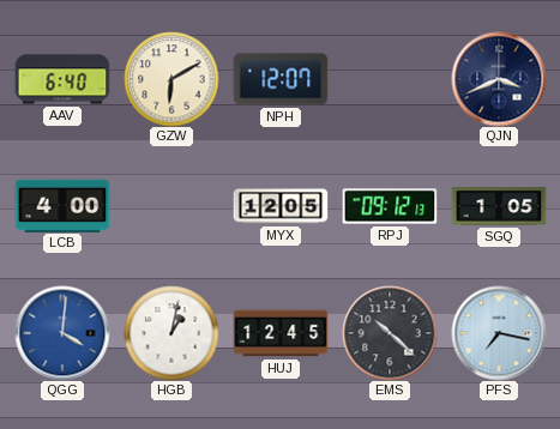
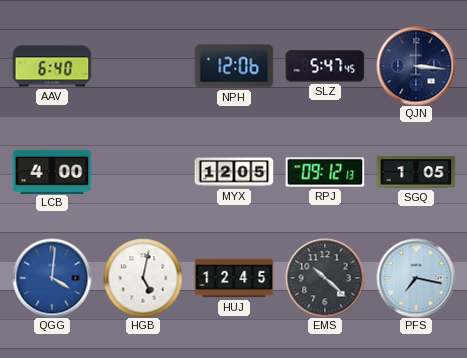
GZW: 6:10 -> none
NPH: 12:07 -> 12:06
SLZ: none -> 5:47
QJN: 3:41 -> 3:16
HGB: 1:02 -> 5:02
